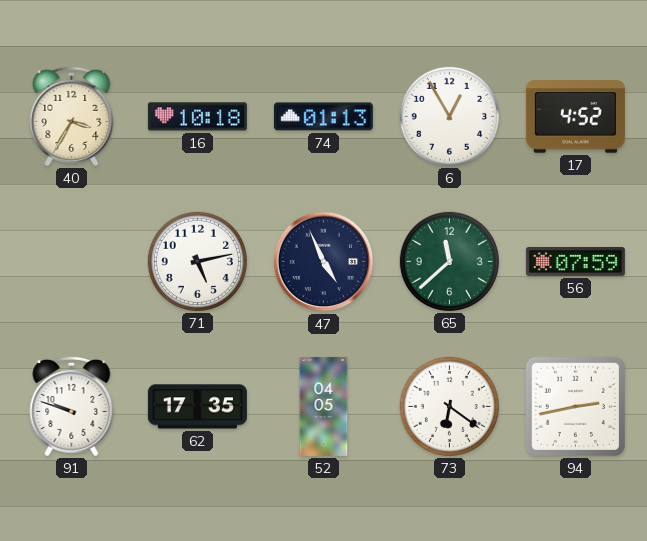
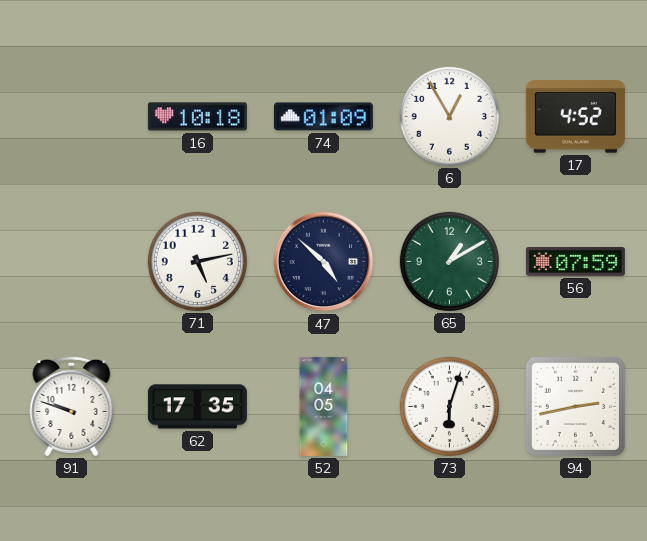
40: 3:35 -> none
74: 01:13 -> 01:09
47: 4:56 -> 4:52
65: 11:38 -> 1:10
73: 6:21 -> 6:03
